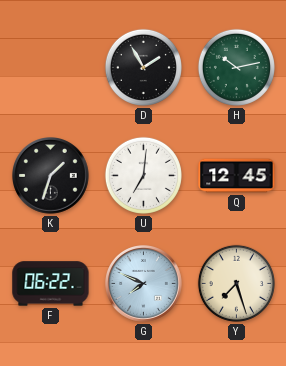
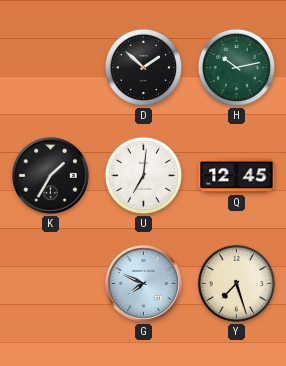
D: 1:55 -> 1:52
K: 1:33 -> 1:35
F: 06:22 -> none
